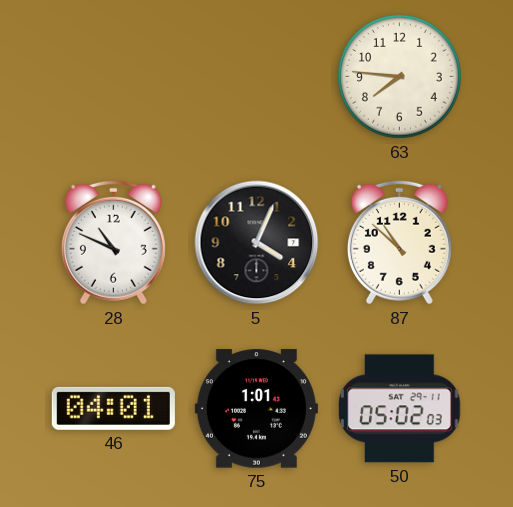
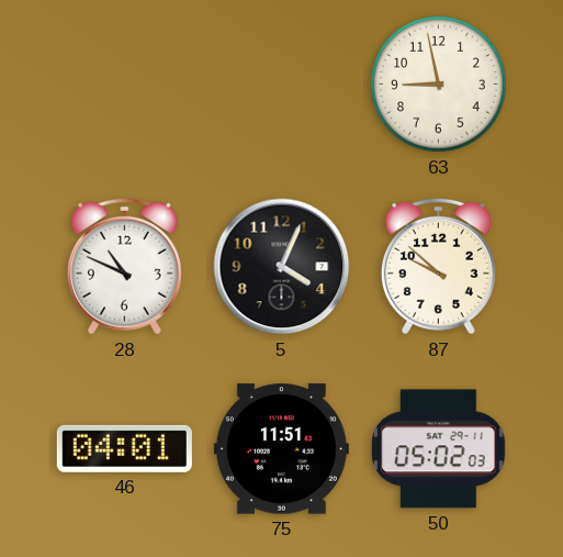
63: 7:46 -> 8:58
87: 10:52 -> 9:52
75: 1:01 -> 11:51
